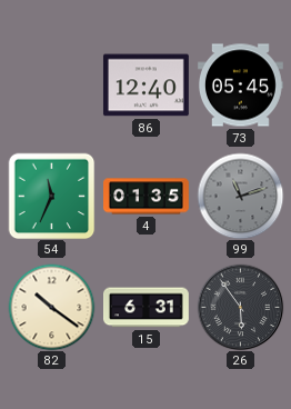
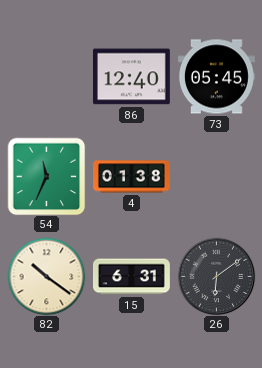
4: 01:35 -> 01:38
99: 11:12 -> none
26: 5:54 -> 6:09
